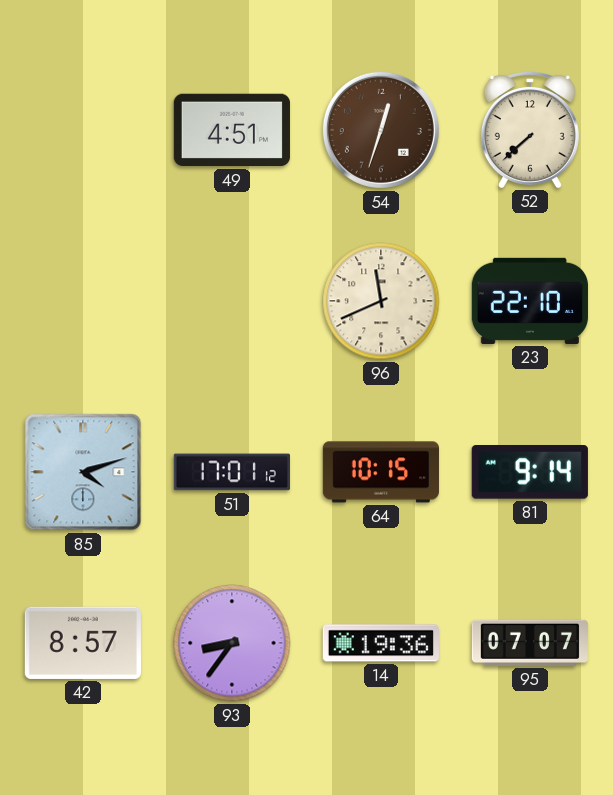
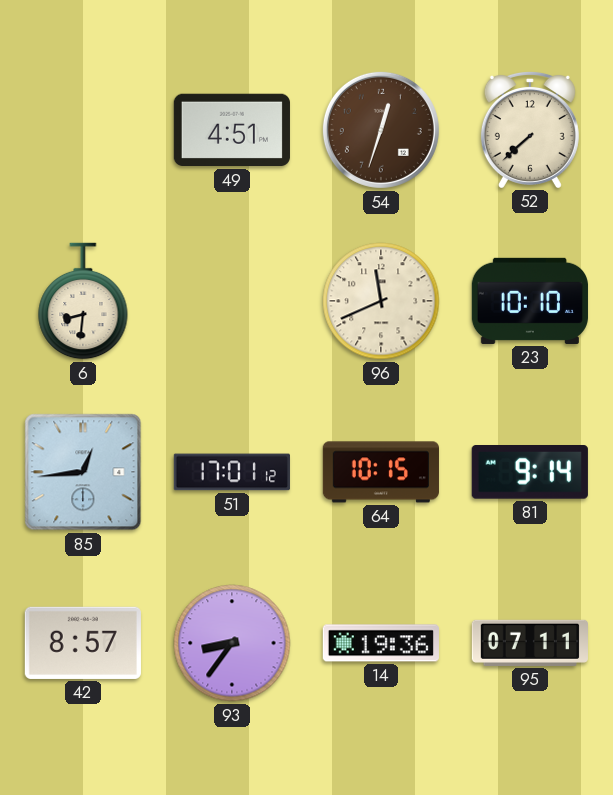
6: none -> 8:31
23: 22:10 -> 10:10
85: 4:12 -> 12:44
95: 07:07 -> 07:11
